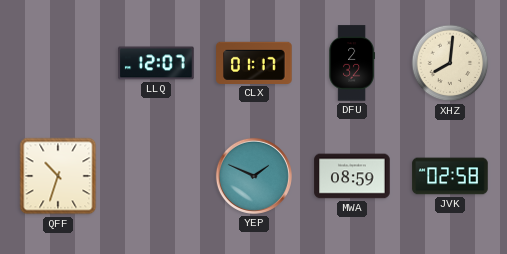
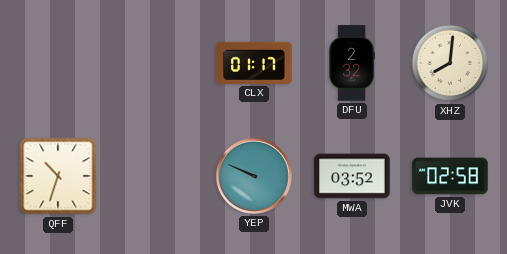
LLQ: 12:07 -> none
YEP: 1:49 -> 9:49
MWA: 08:59 -> 03:52
